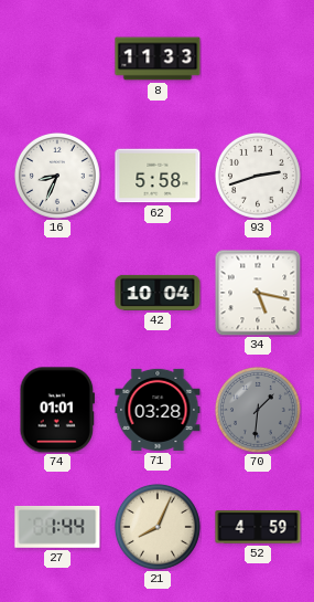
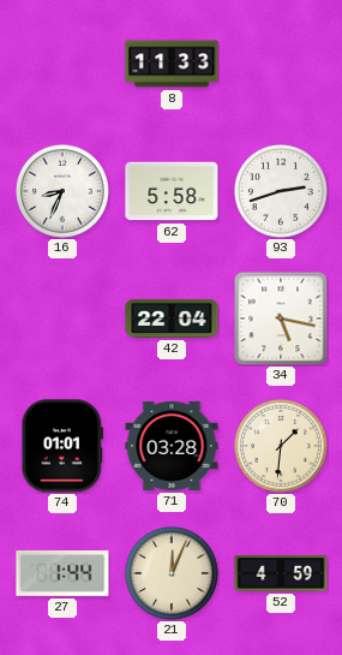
42: 10:04 -> 22:04
70 dial: grey -> cream
21: 8:04 -> 12:04
